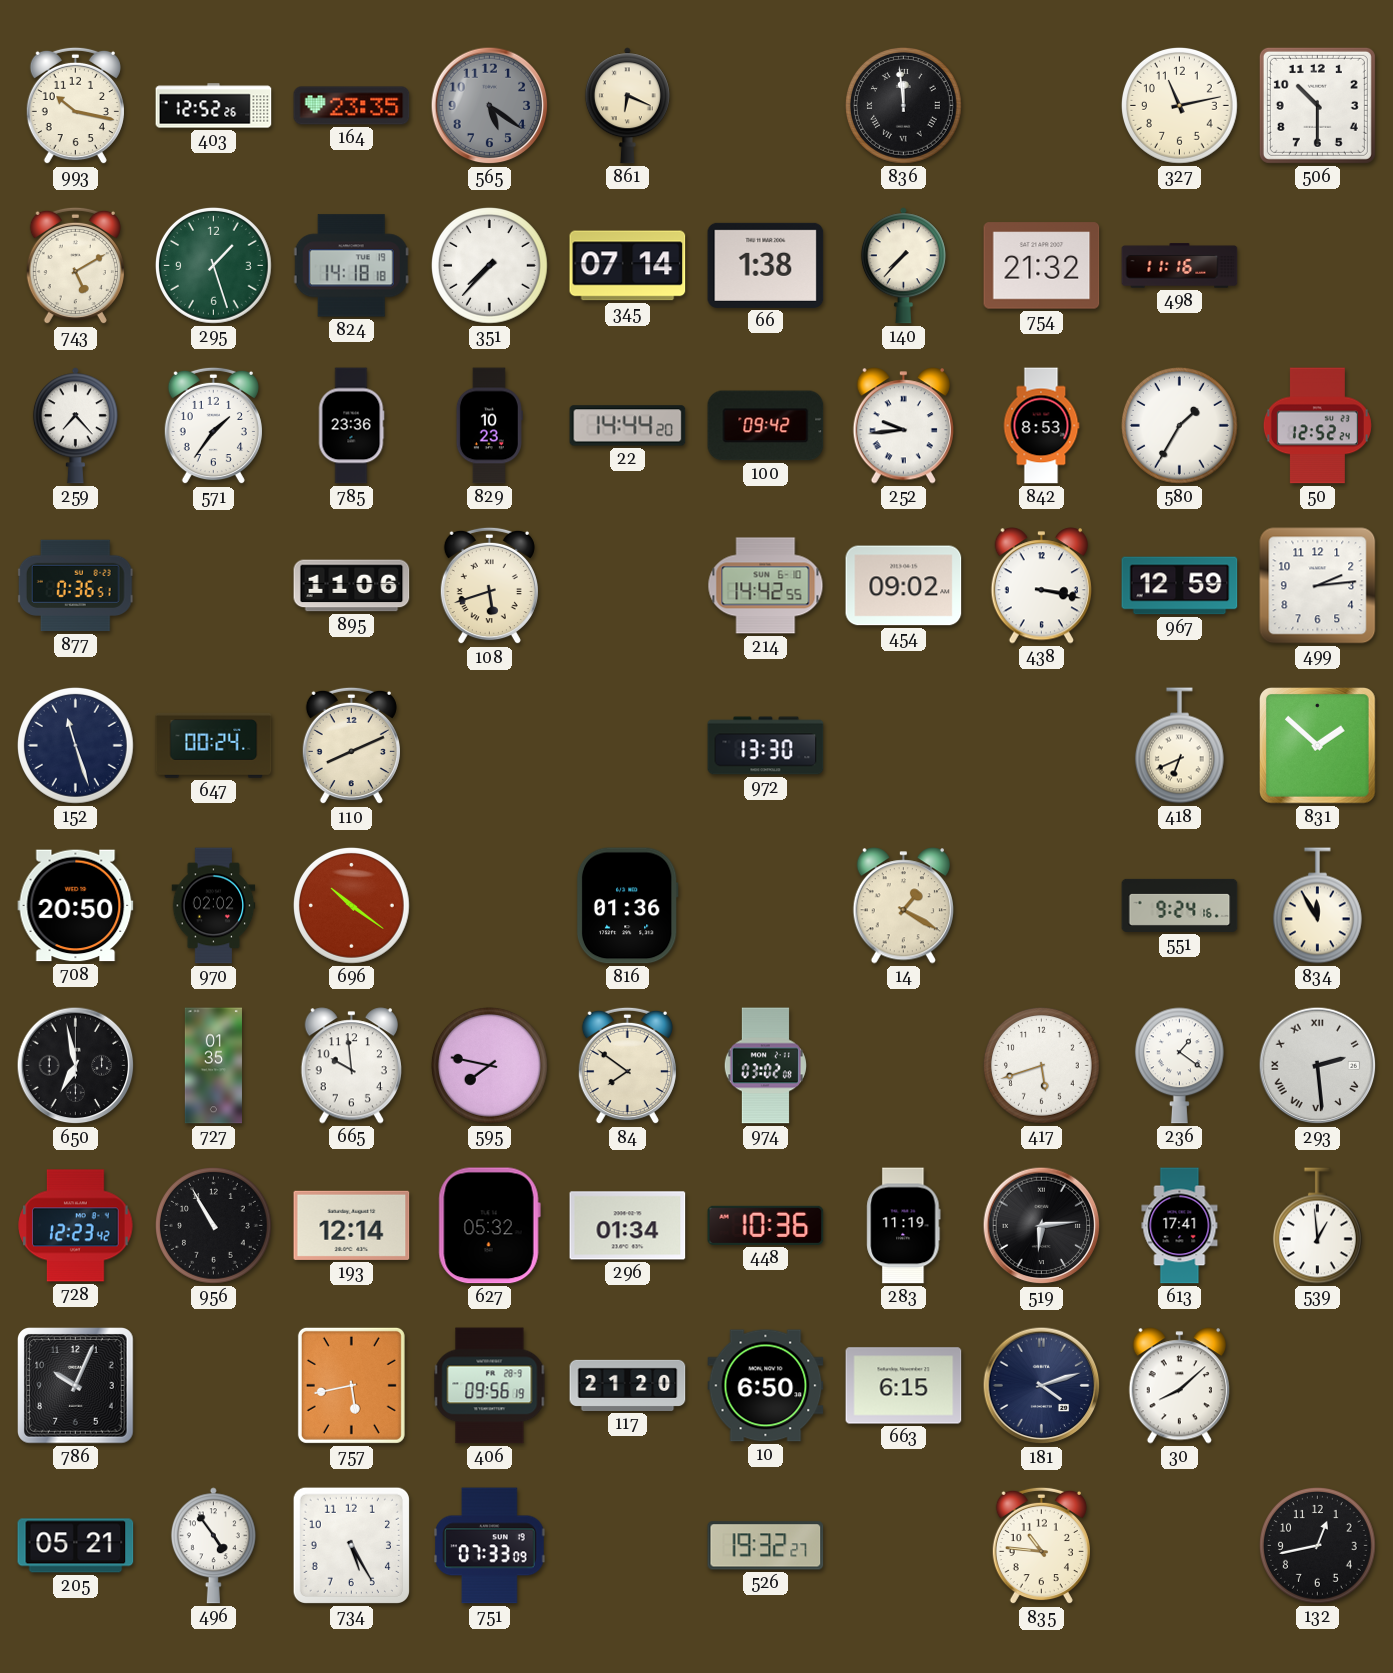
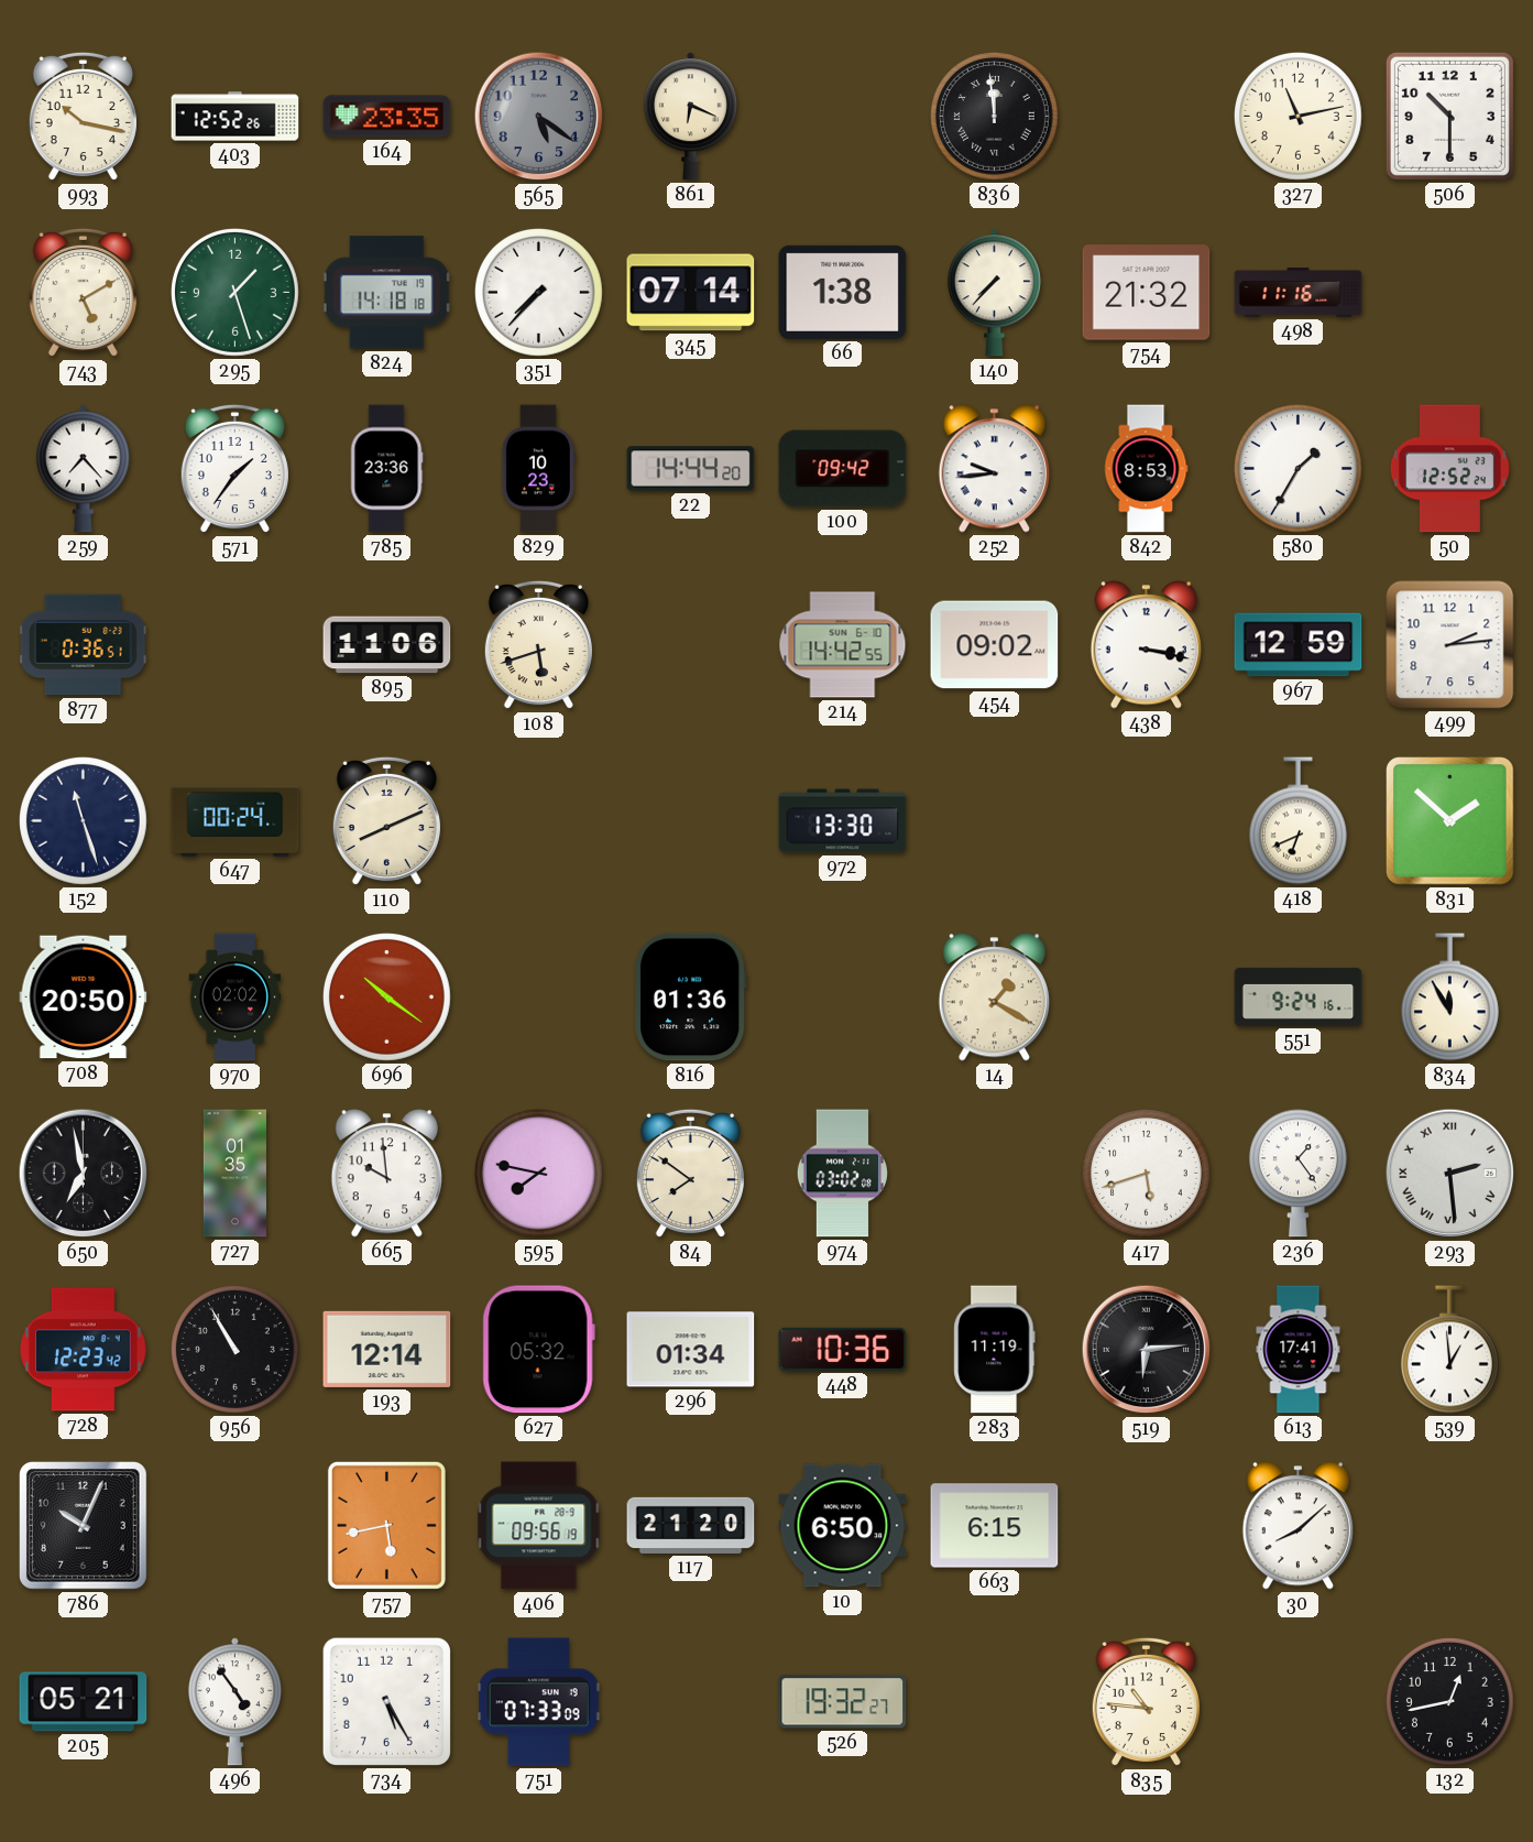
236: 1:21 -> 1:24
181: 4:12 -> none
